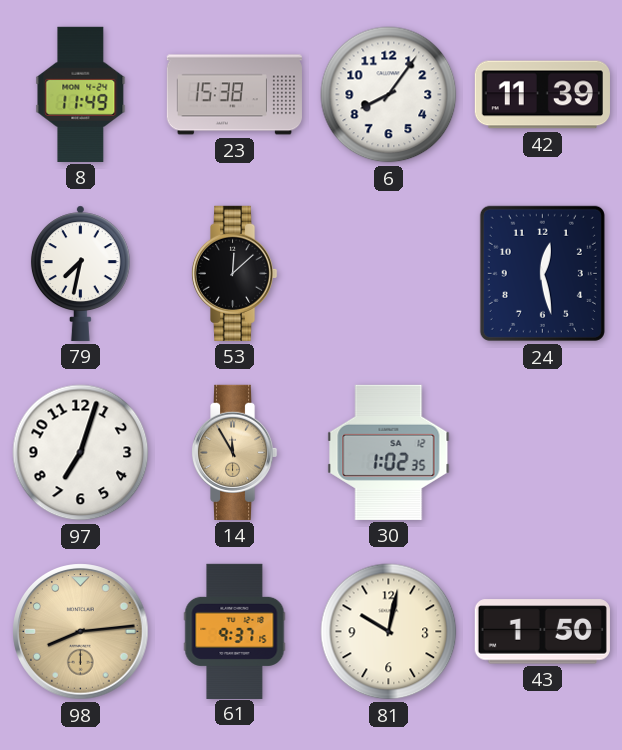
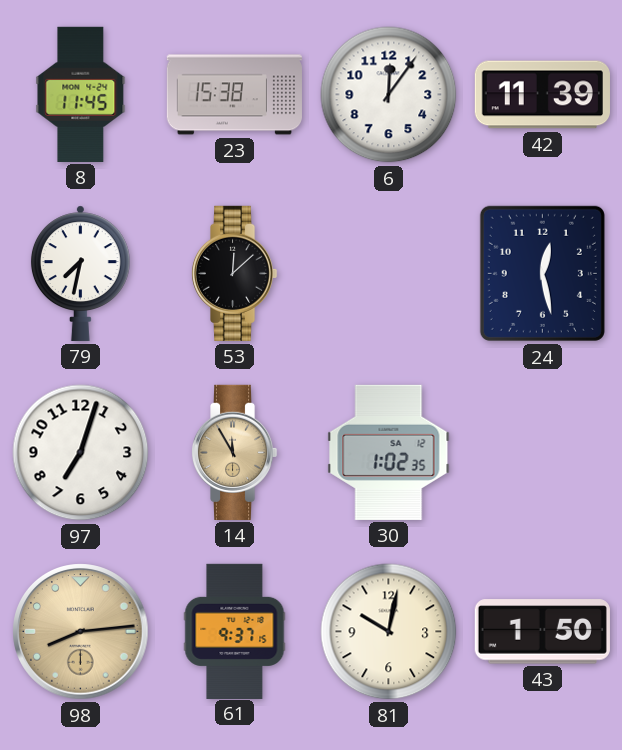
8: 11:49 -> 11:45
6: 8:06 -> 12:06
